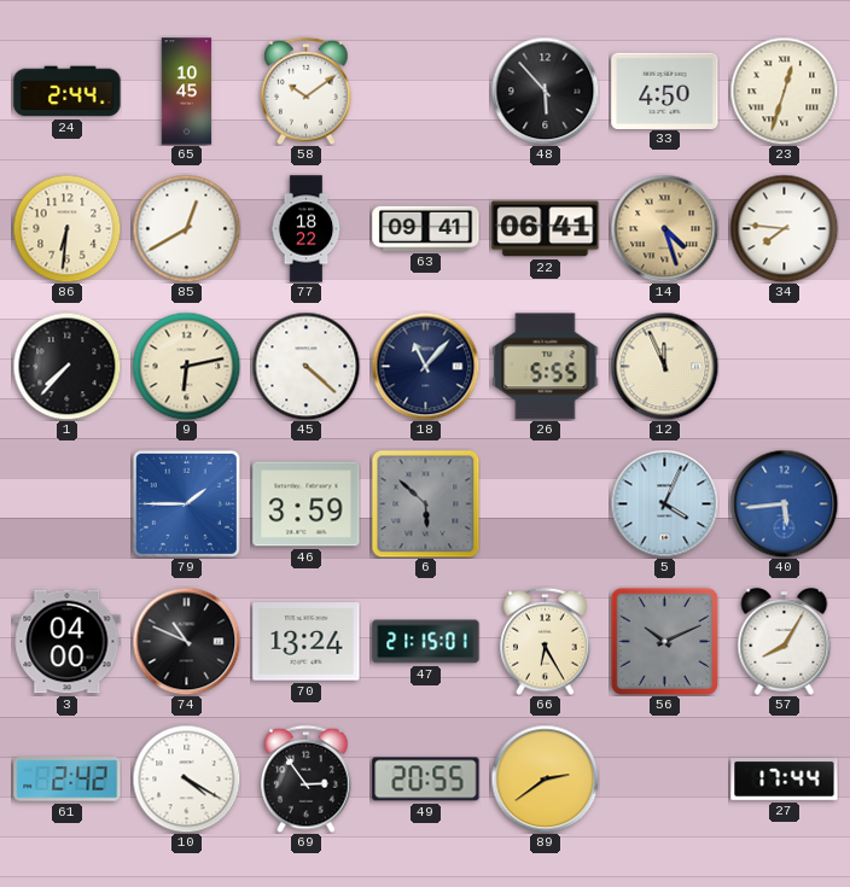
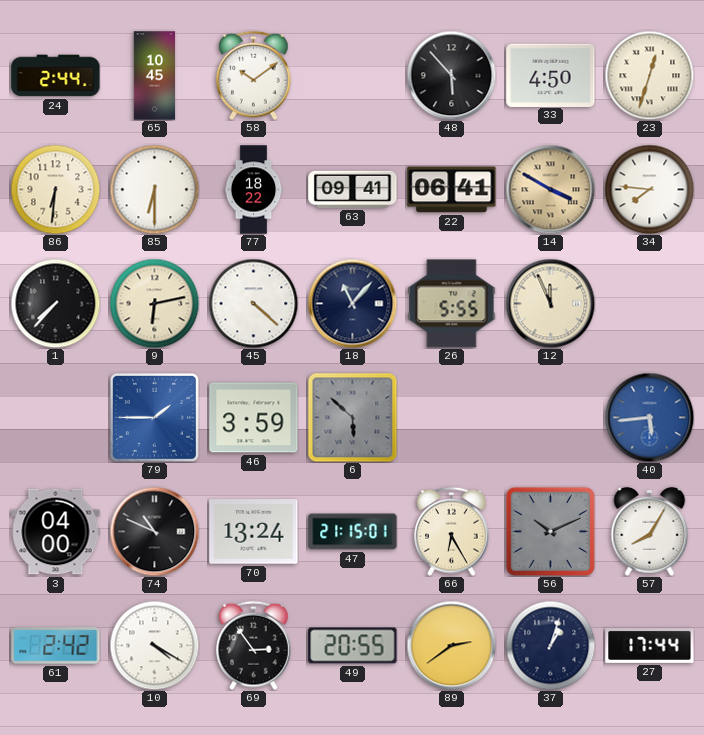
85: 12:40 -> 6:30
14: 4:27 -> 3:50
5: 4:04 -> none
37: none -> 1:03
